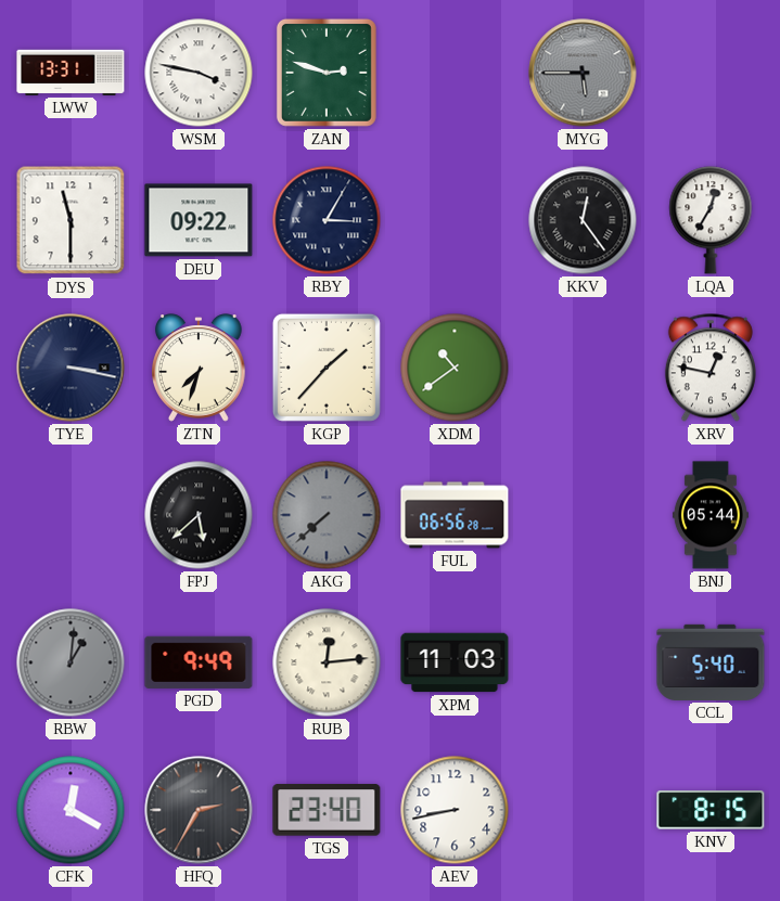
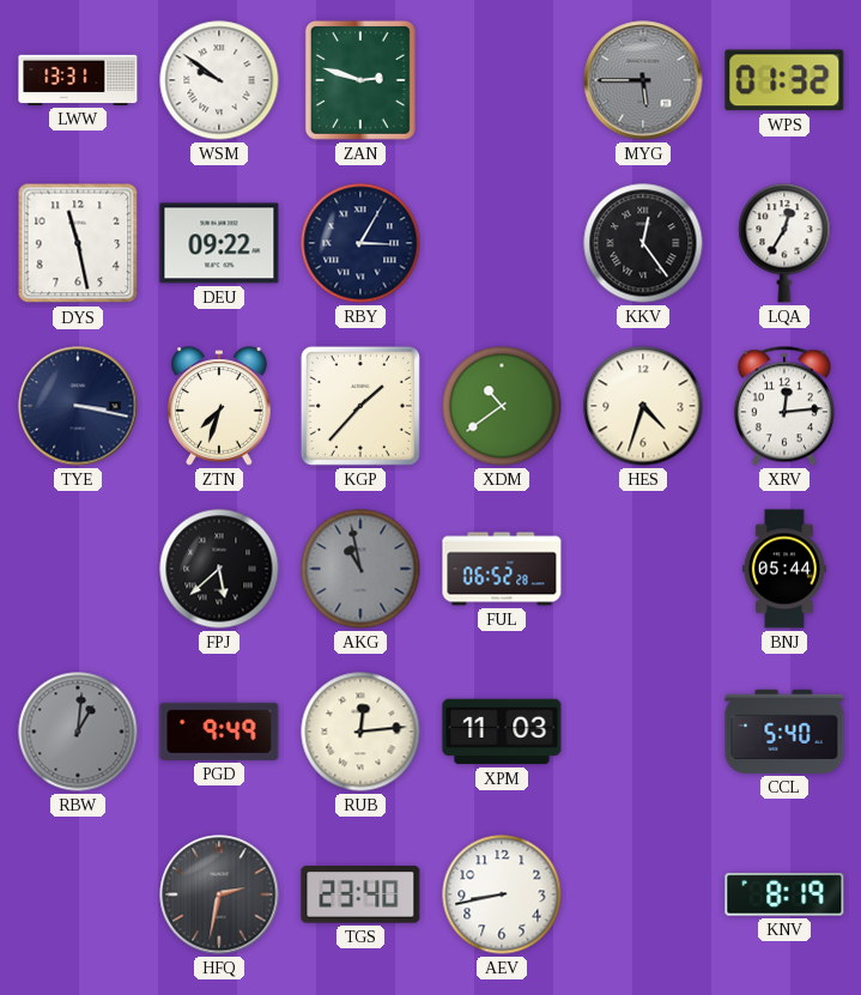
WSM: 3:47 -> 9:51
WPS: none -> 01:32
DYS: 11:30 -> 11:28
HES: none -> 4:33
XRV: 12:47 -> 12:14
AKG: 7:38 -> 10:58
FUL: 06:56 -> 06:52
CFK: 12:20 -> none
HFQ: 2:35 -> 2:32
KNV: 8:15 -> 8:19
